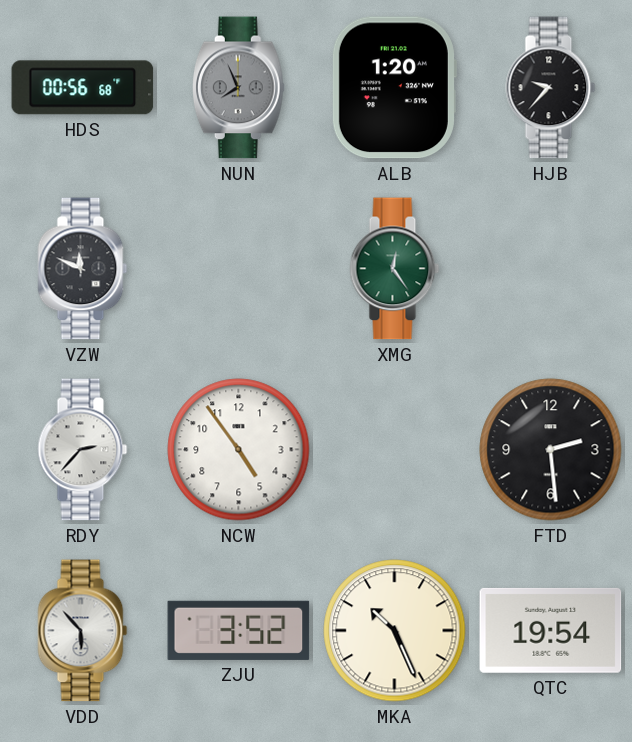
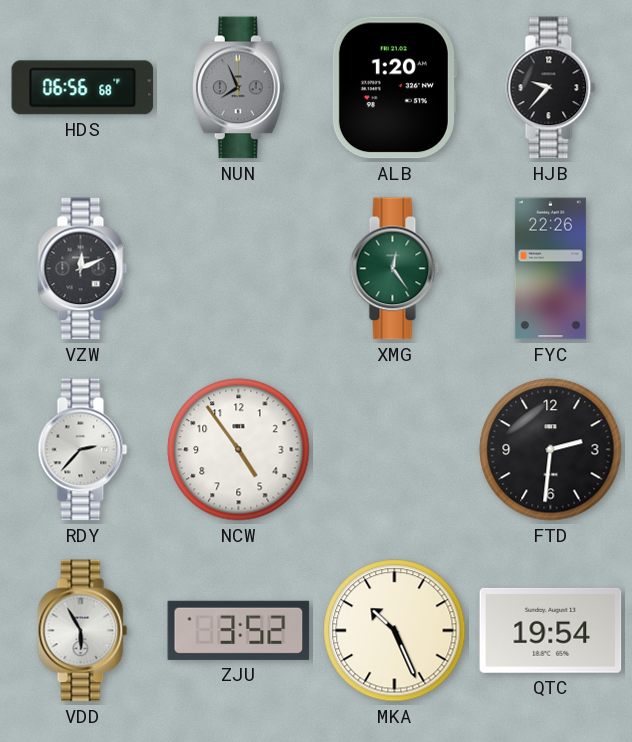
HDS: 00:56 -> 06:56
VZW: 11:49 -> 12:11
FYC: none -> 22:26
FTD: 2:29 -> 2:31
VDD: 5:53 -> 5:55
